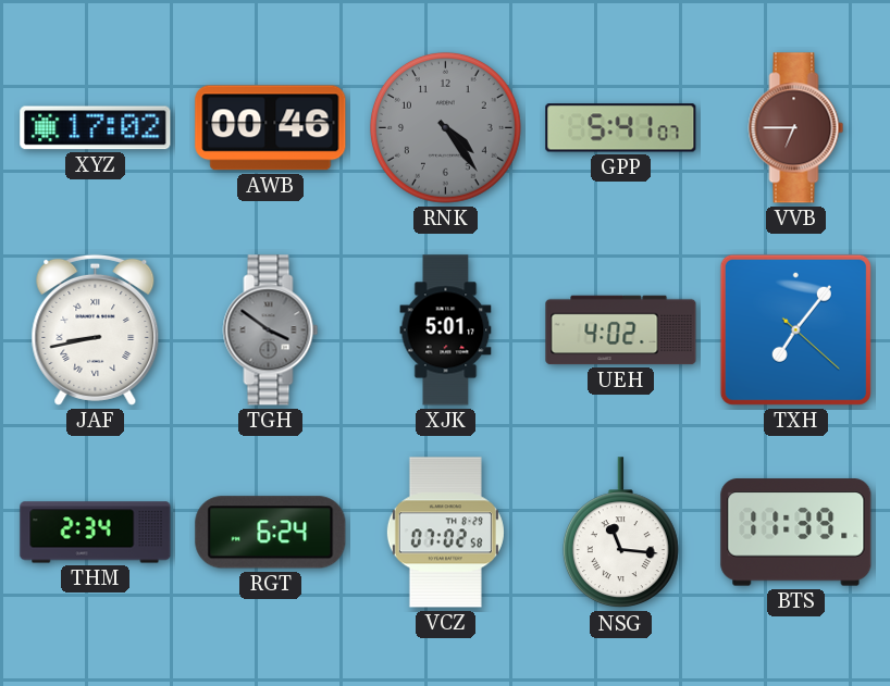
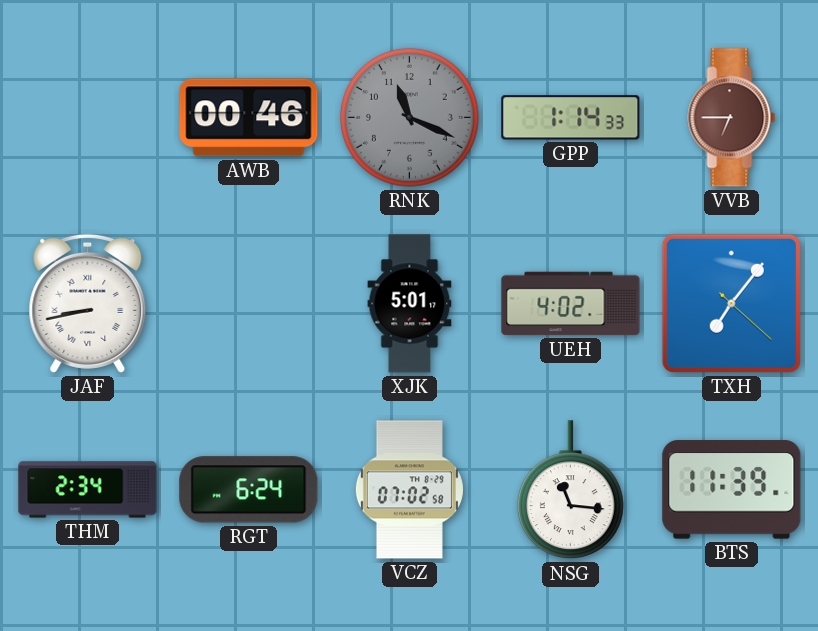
XYZ: 17:02 -> none
RNK: 4:24 -> 11:19
GPP: 5:41 -> 1:14
TGH: 3:51 -> none
